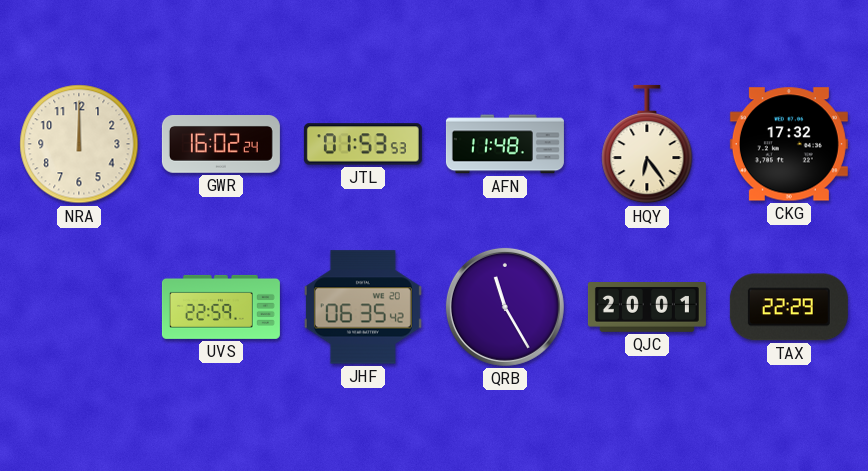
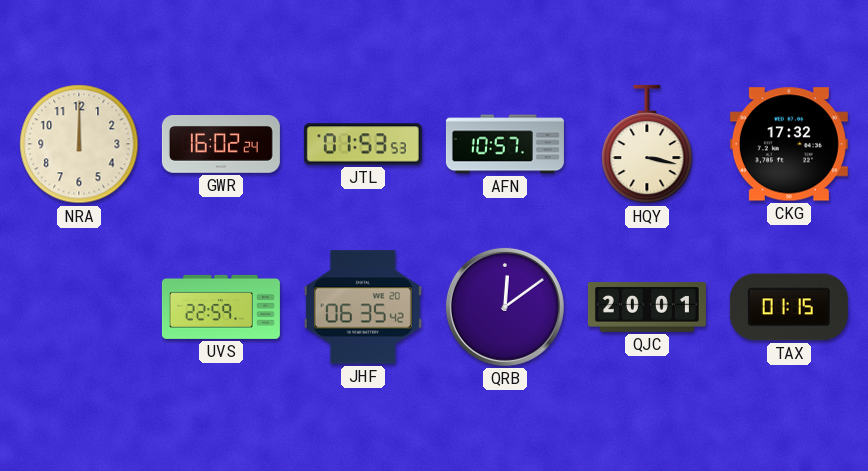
AFN: 11:48 -> 10:57
HQY: 6:24 -> 3:17
QRB: 11:25 -> 12:09
TAX: 22:29 -> 01:15
